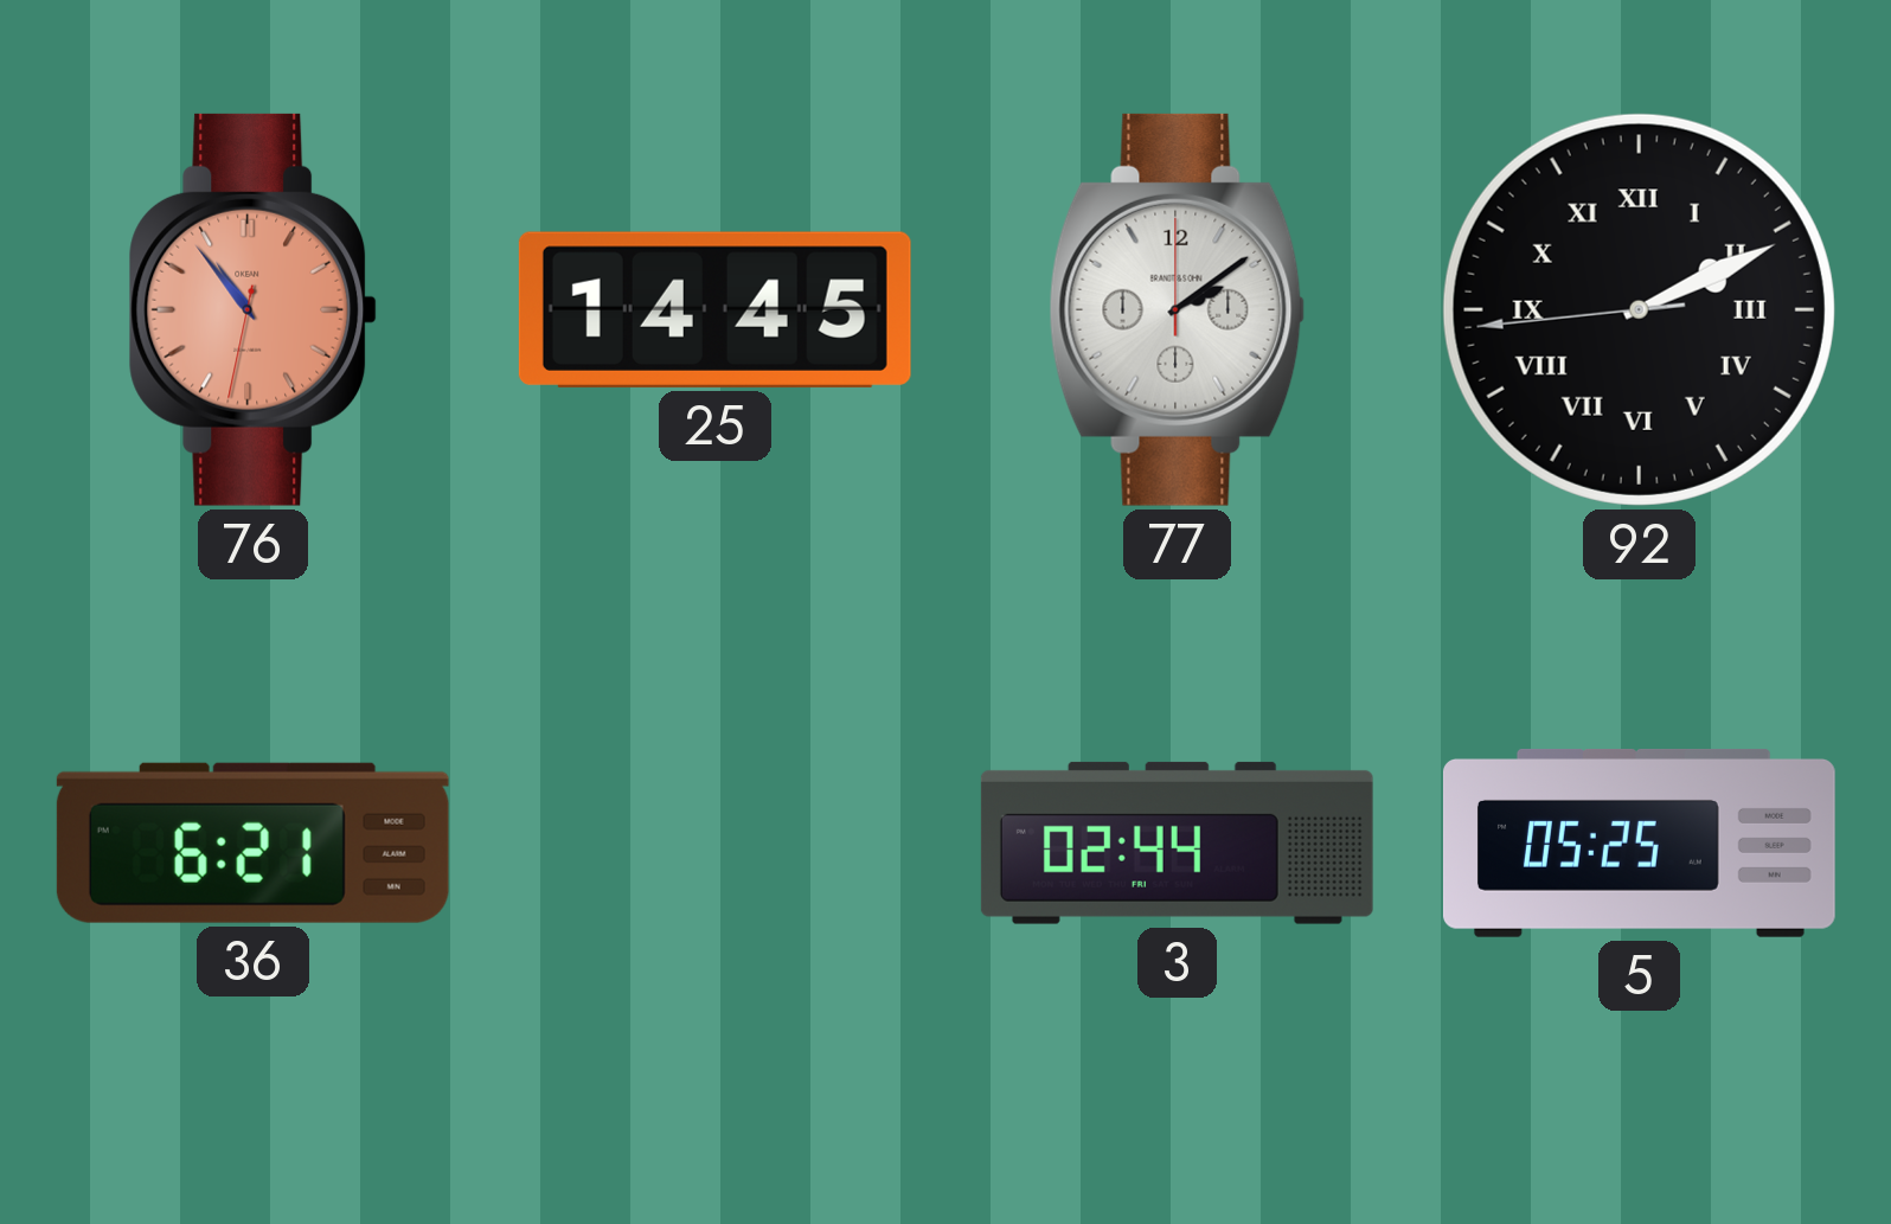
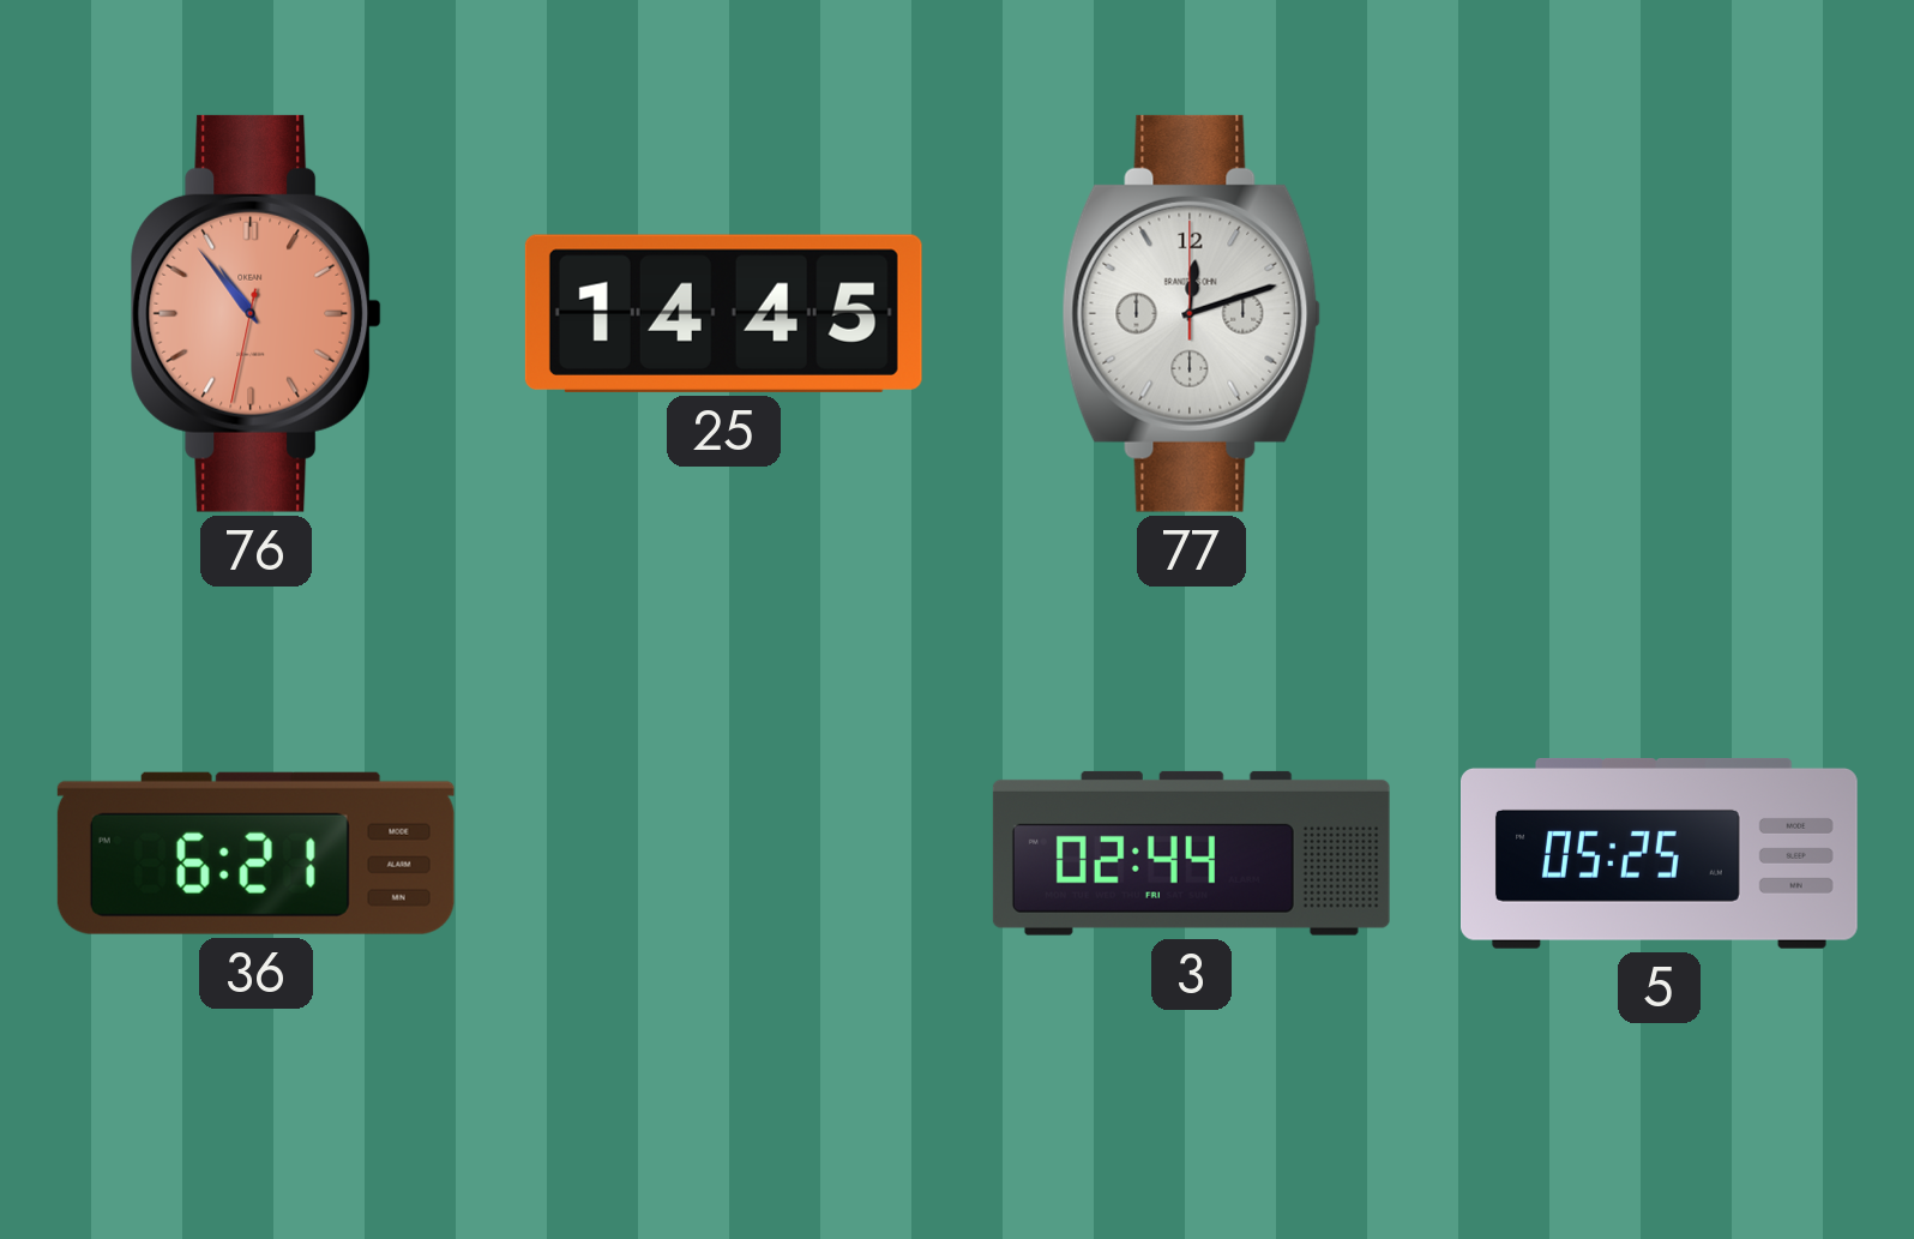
77: 2:09 -> 12:12
92: 2:10 -> none
